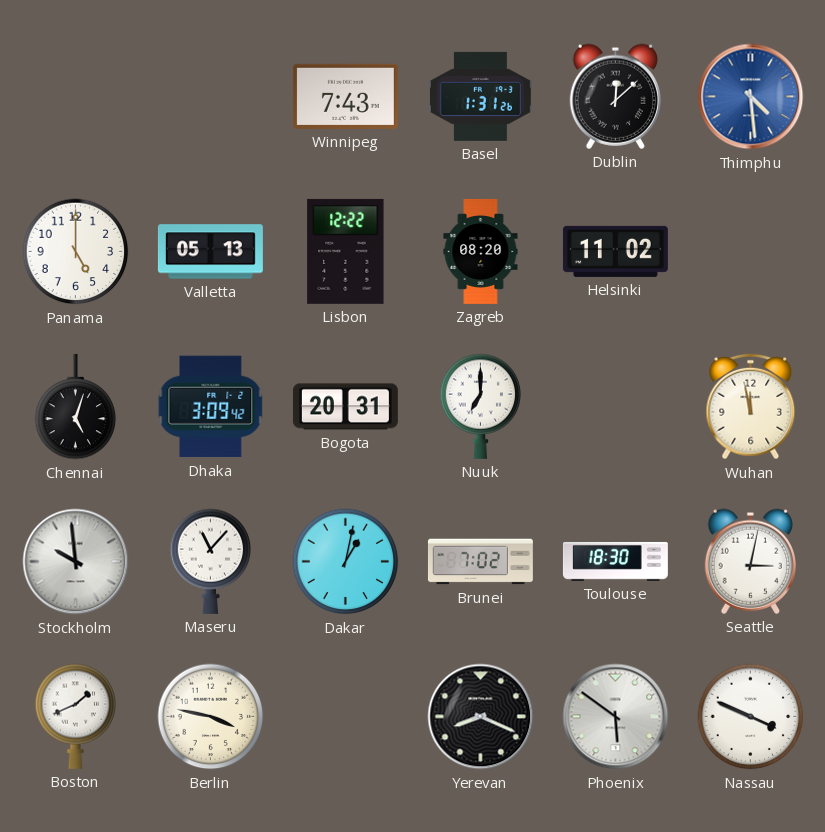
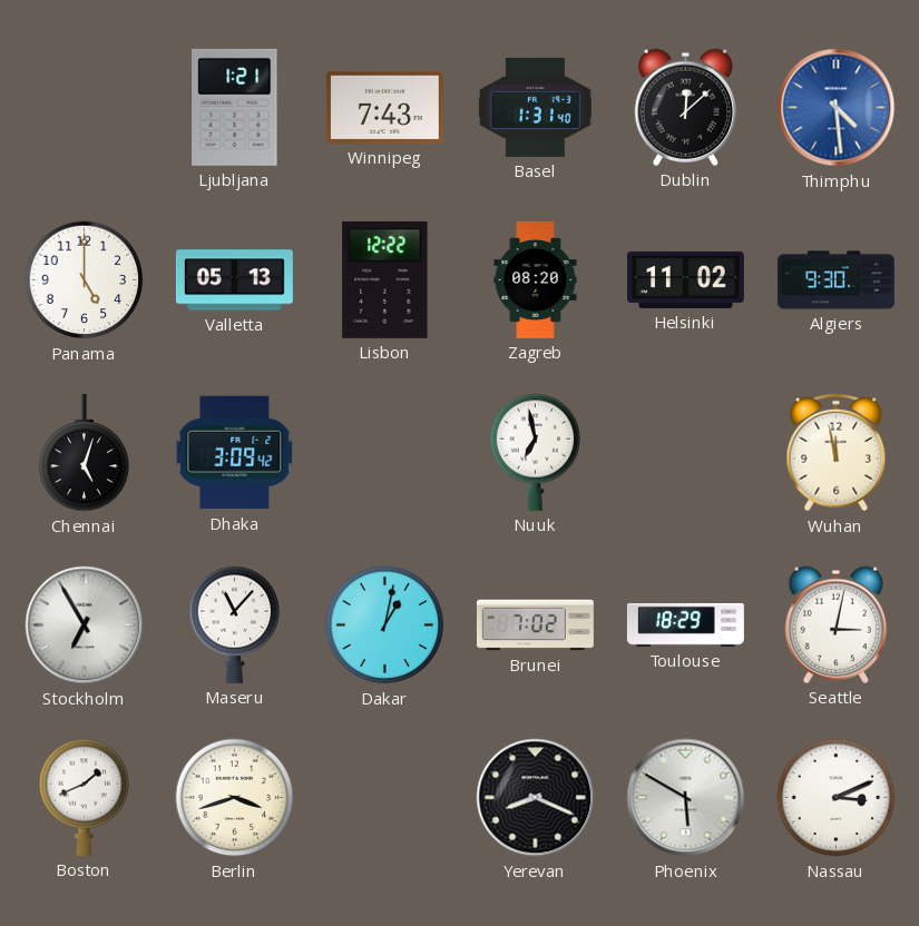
Ljubljana: none -> 1:21
Basel: 1:31:26 -> 1:31:40
Algiers: none -> 9:30
Bogota: 20:31 -> none
Nuuk: 7:00 -> 6:58
Stockholm: 9:59 -> 6:55
Toulouse: 18:30 -> 18:29
Berlin: 3:47 -> 3:42
Phoenix: 5:51 -> 5:50
Nassau: 3:49 -> 3:11
